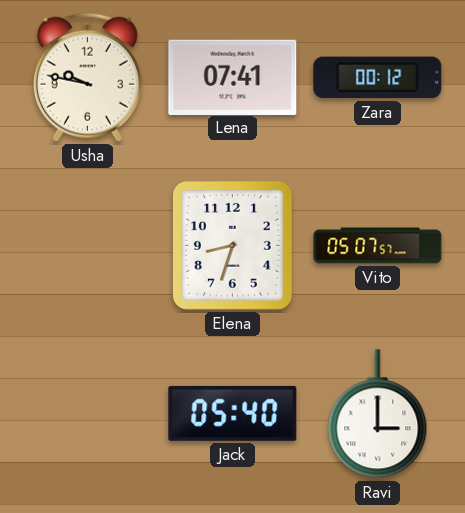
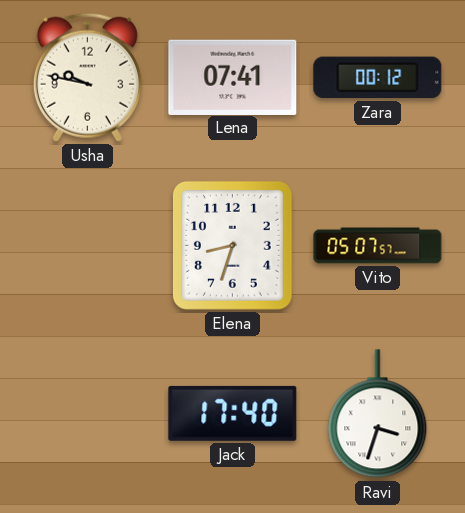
Jack: 05:40 -> 17:40
Ravi: 3:00 -> 3:33
